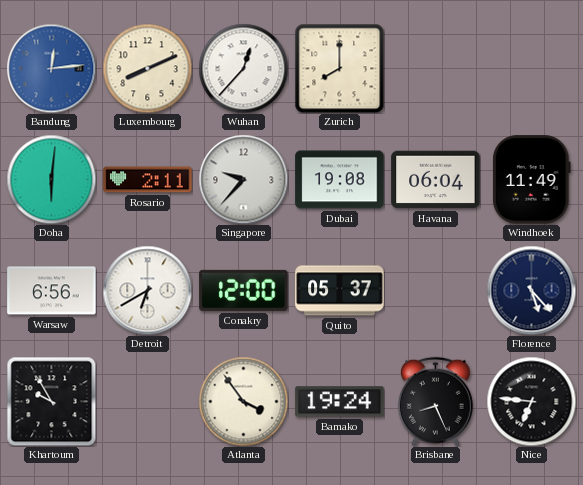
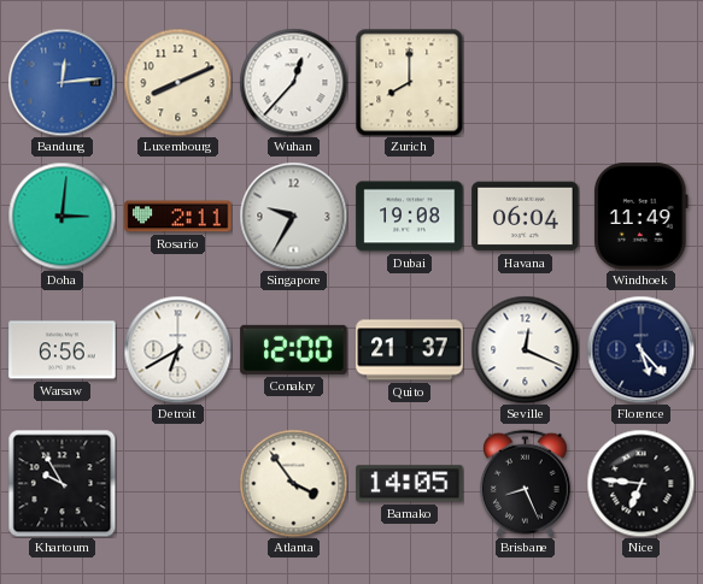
Doha: 6:01 -> 3:01
Singapore: 9:37 -> 9:35
Quito: 05:37 -> 21:37
Seville: none -> 12:19
Bamako: 19:24 -> 14:05
